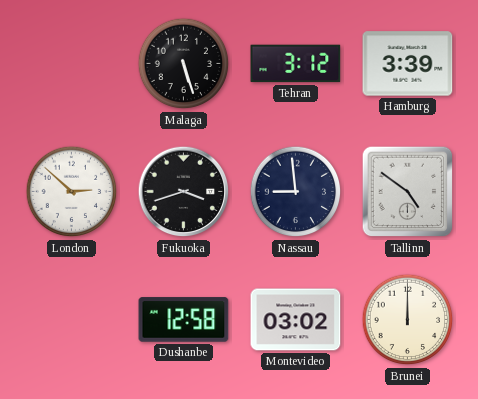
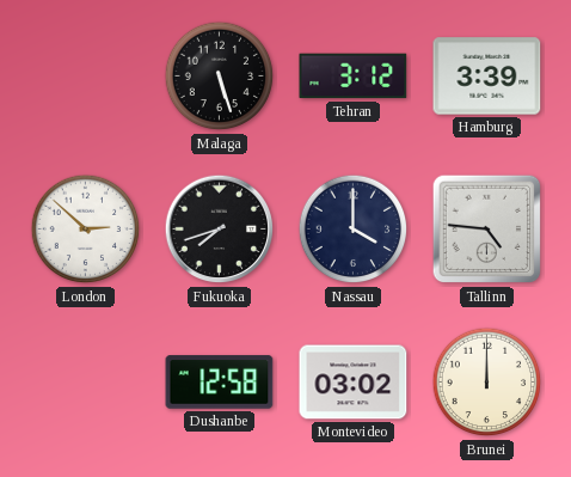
Fukuoka: 3:42 -> 7:42
Nassau: 8:59 -> 4:00
Tallinn: 4:51 -> 4:46
